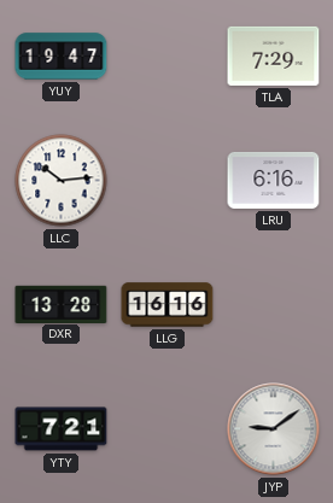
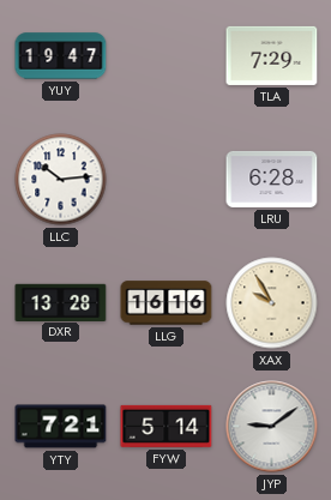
LRU: 6:16 -> 6:28
XAX: none -> 9:55
FYW: none -> 5:14
